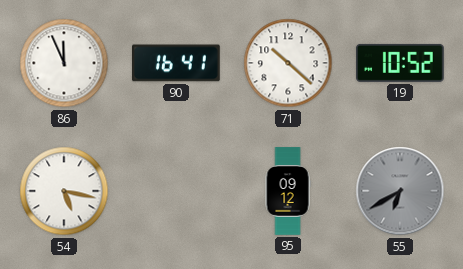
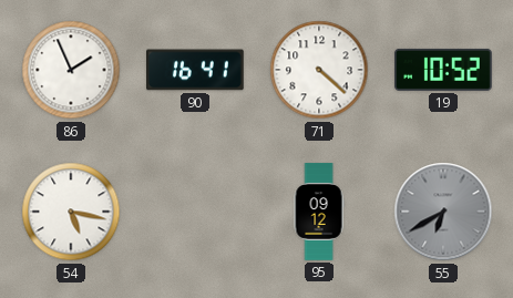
86: 11:56 -> 1:56
71: 10:22 -> 4:22
